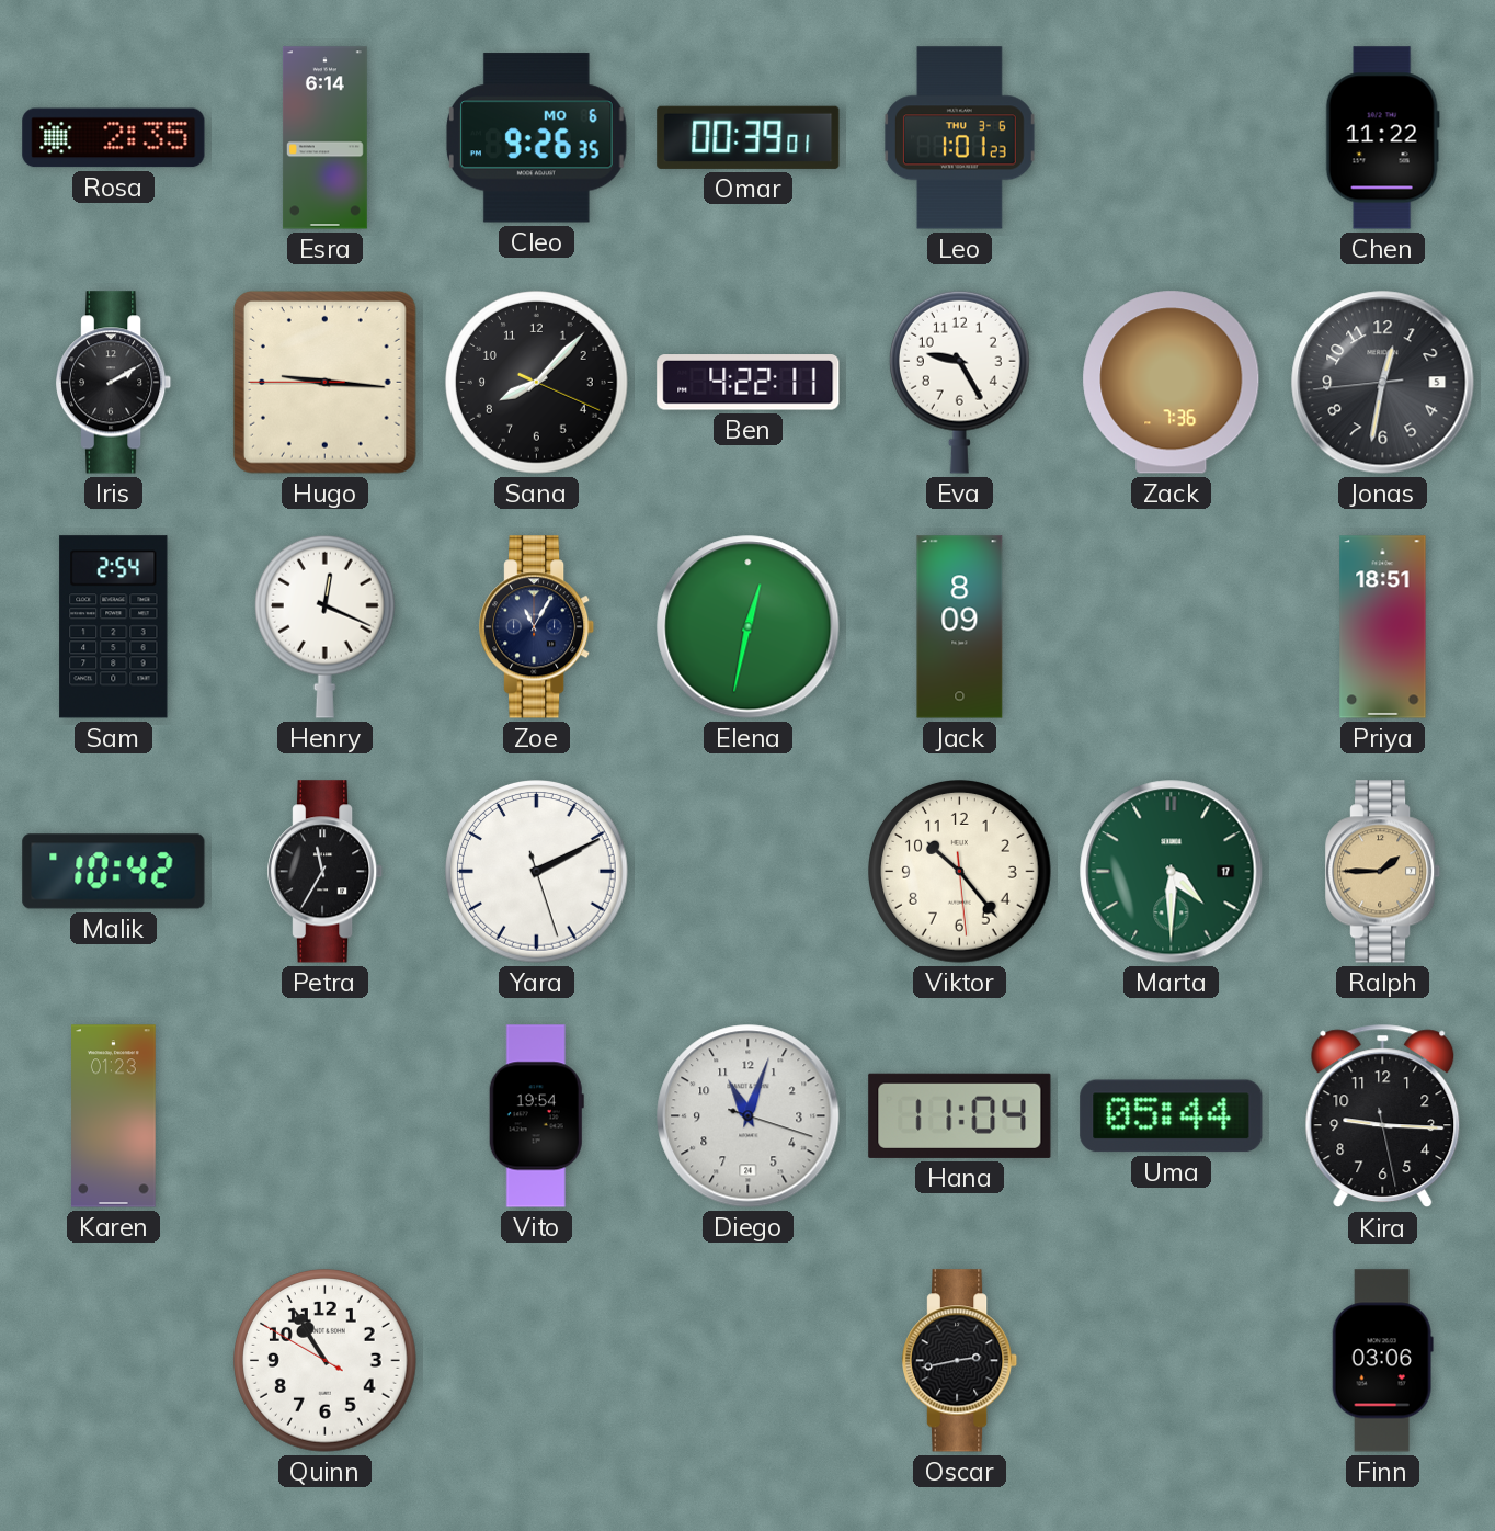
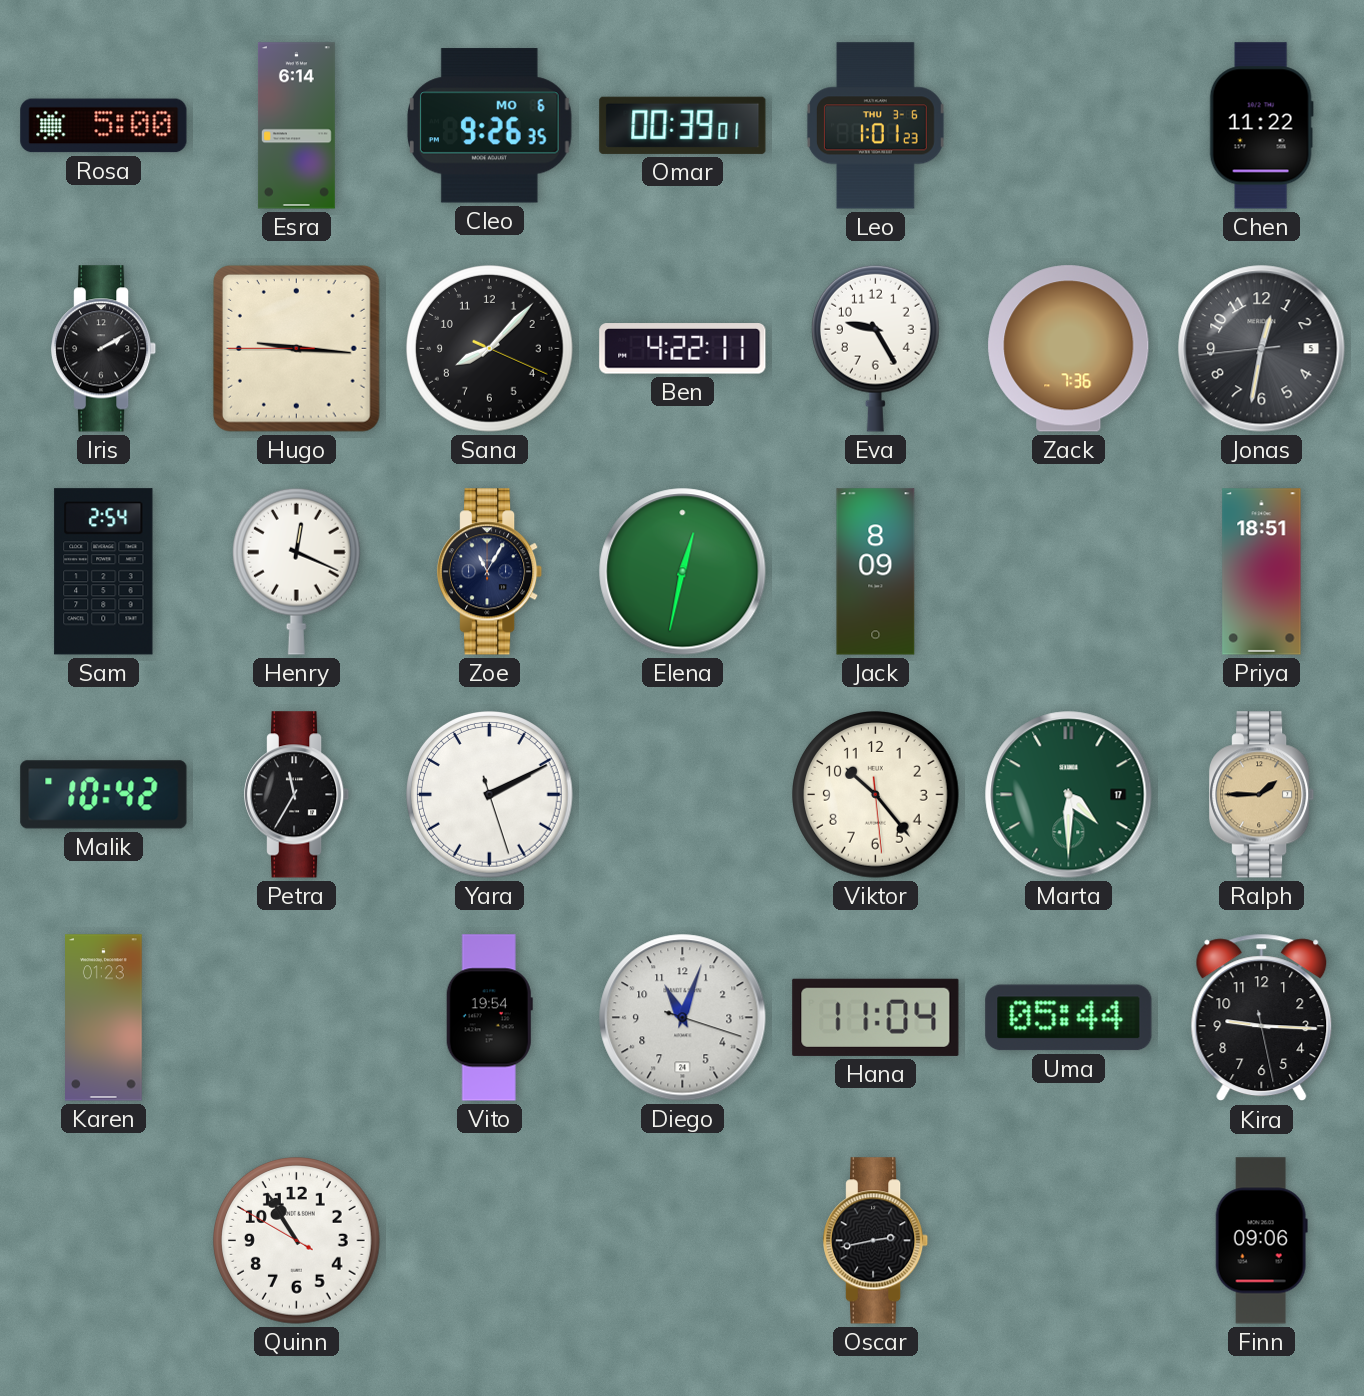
Rosa: 2:35 -> 5:00
Finn: 03:06 -> 09:06
